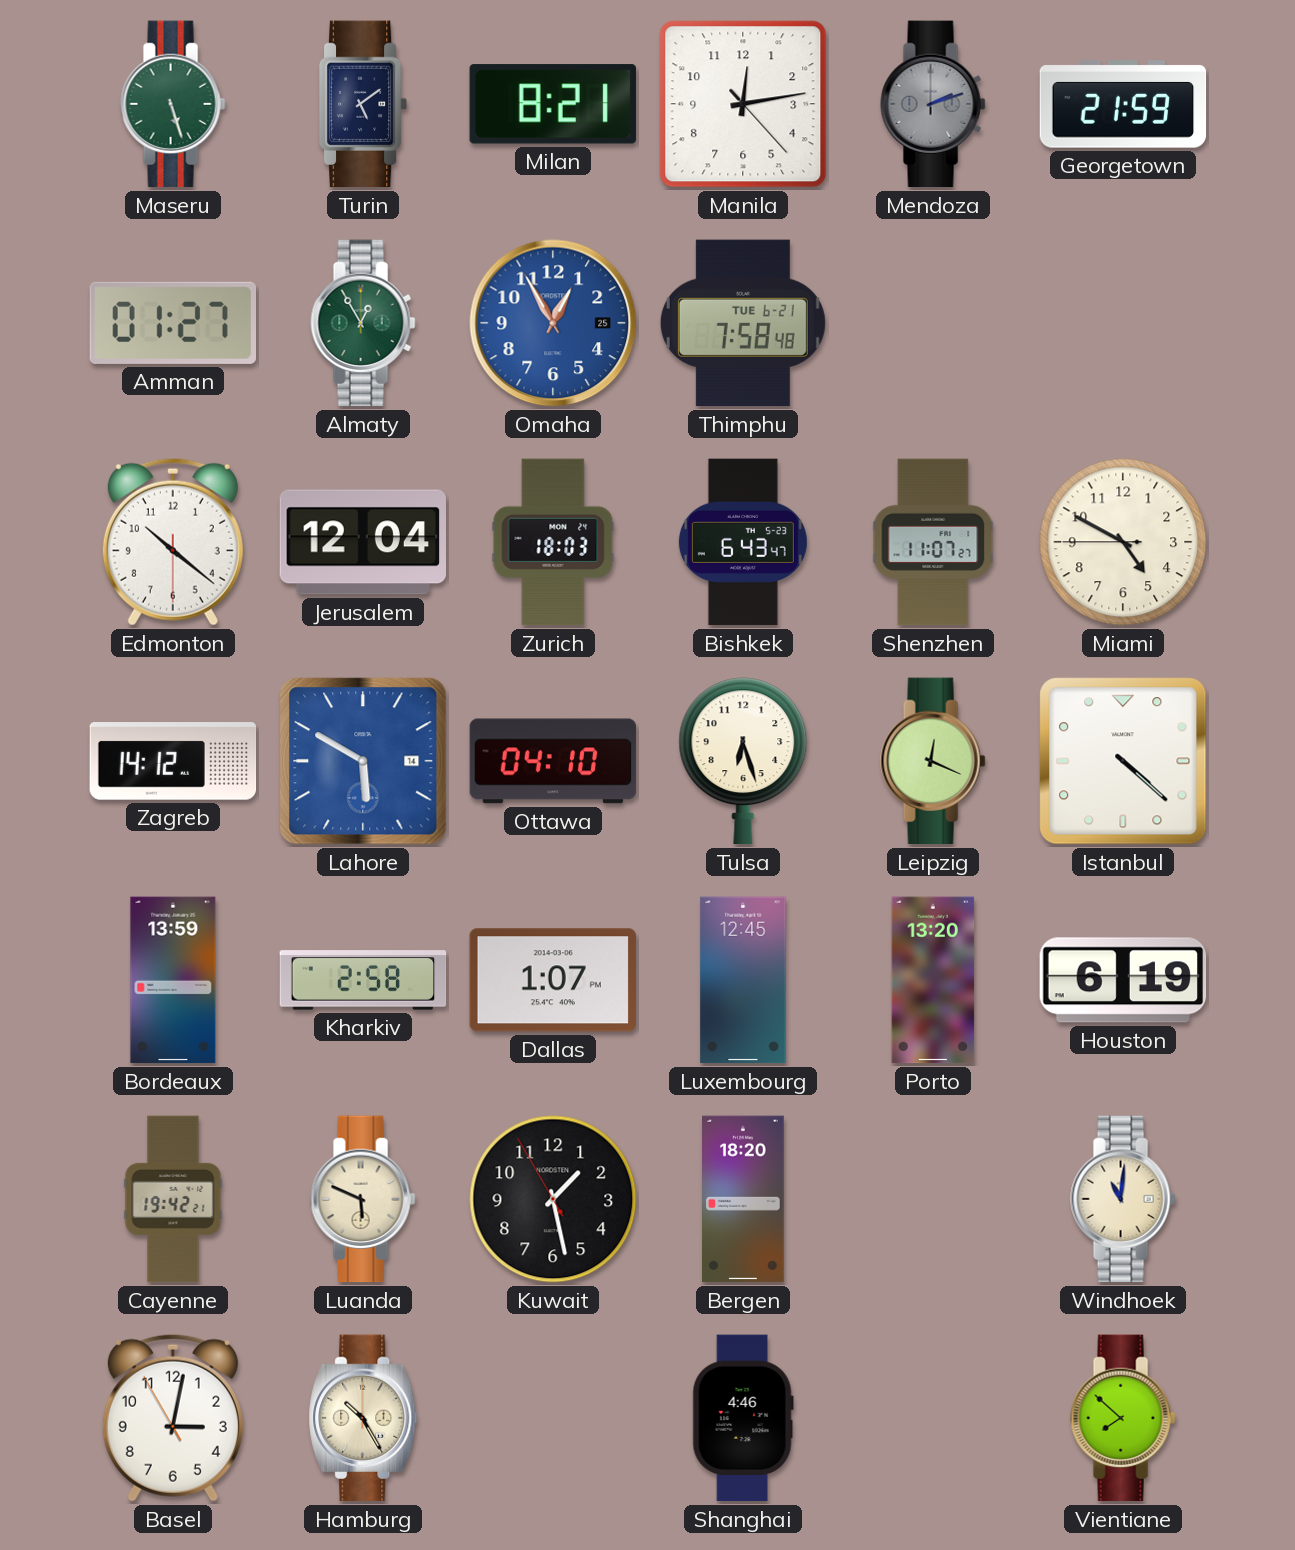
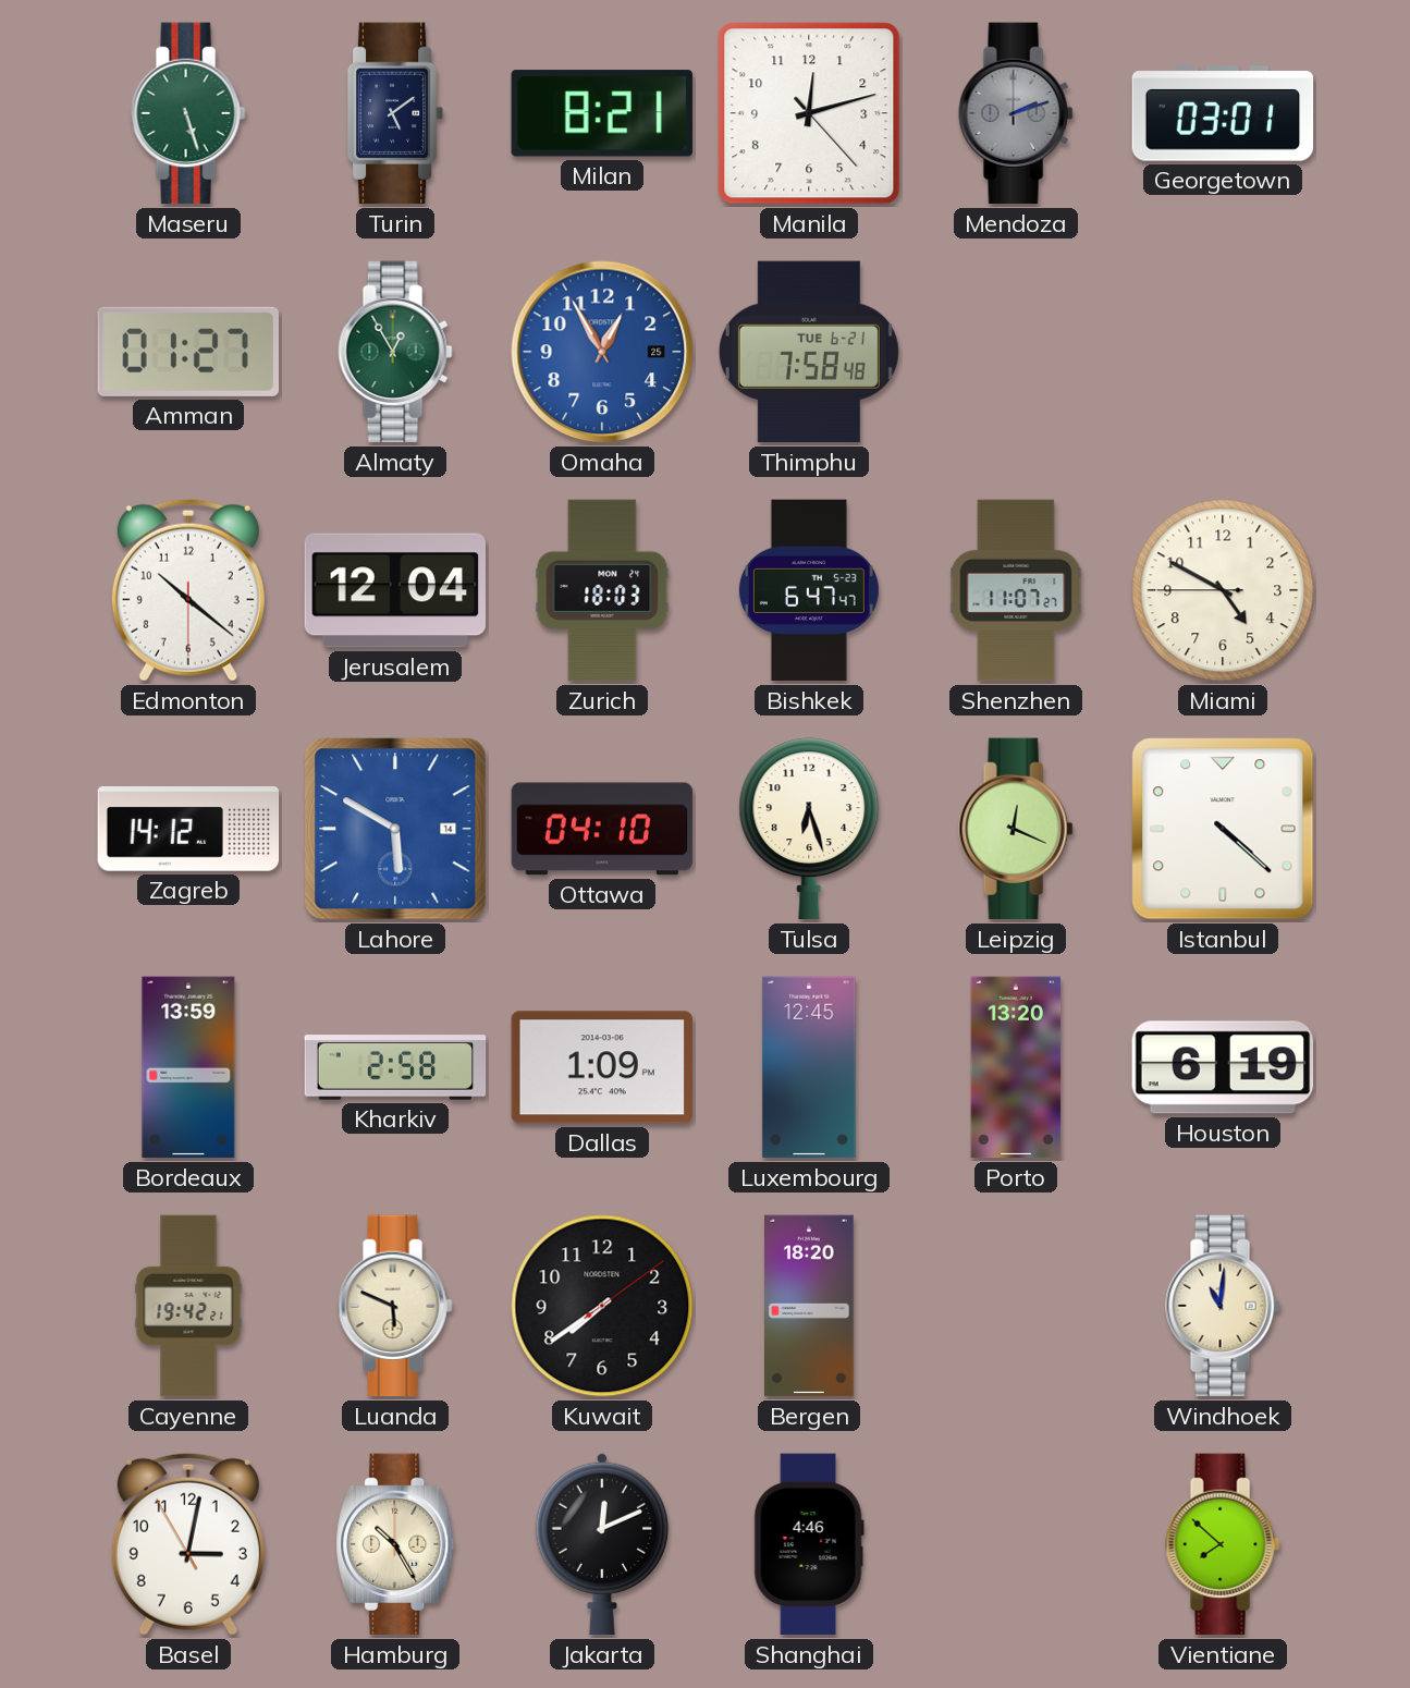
Manila: 12:13 -> 12:12
Georgetown: 21:59 -> 03:01
Bishkek: 6:43 -> 6:47
Dallas: 1:07 -> 1:09
Kuwait: 1:27 -> 7:39
Jakarta: none -> 12:11
